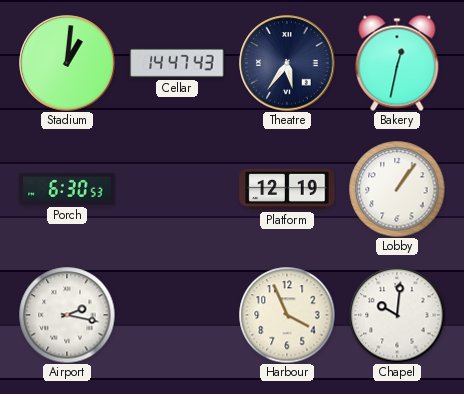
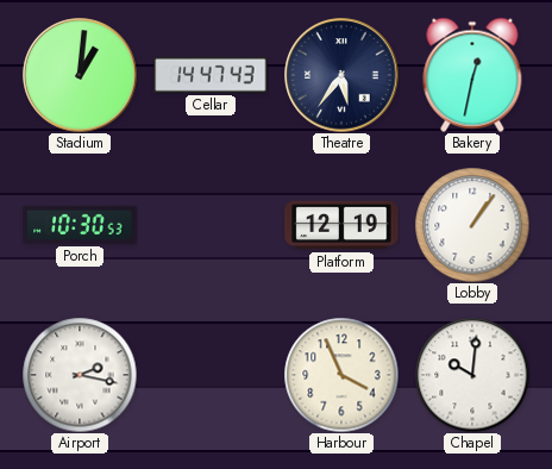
Porch: 6:30 -> 10:30
